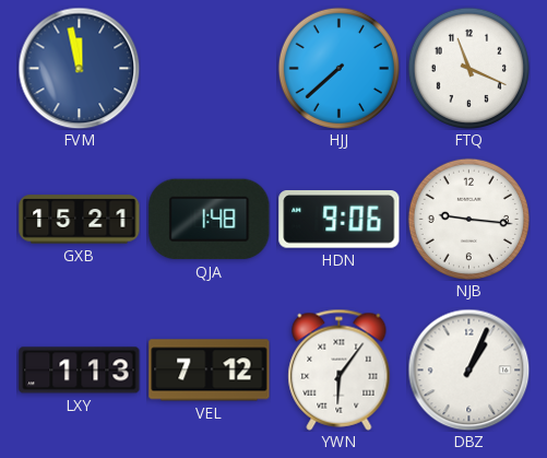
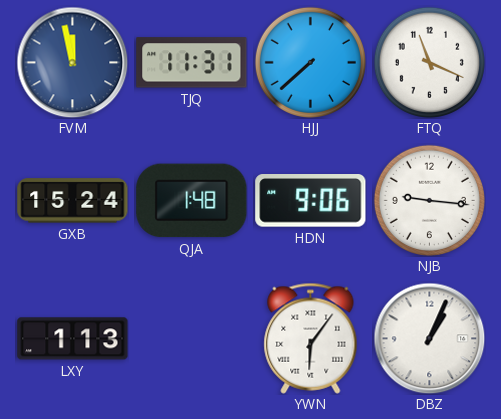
TJQ: none -> 11:31
GXB: 15:21 -> 15:24
VEL: 7:12 -> none
